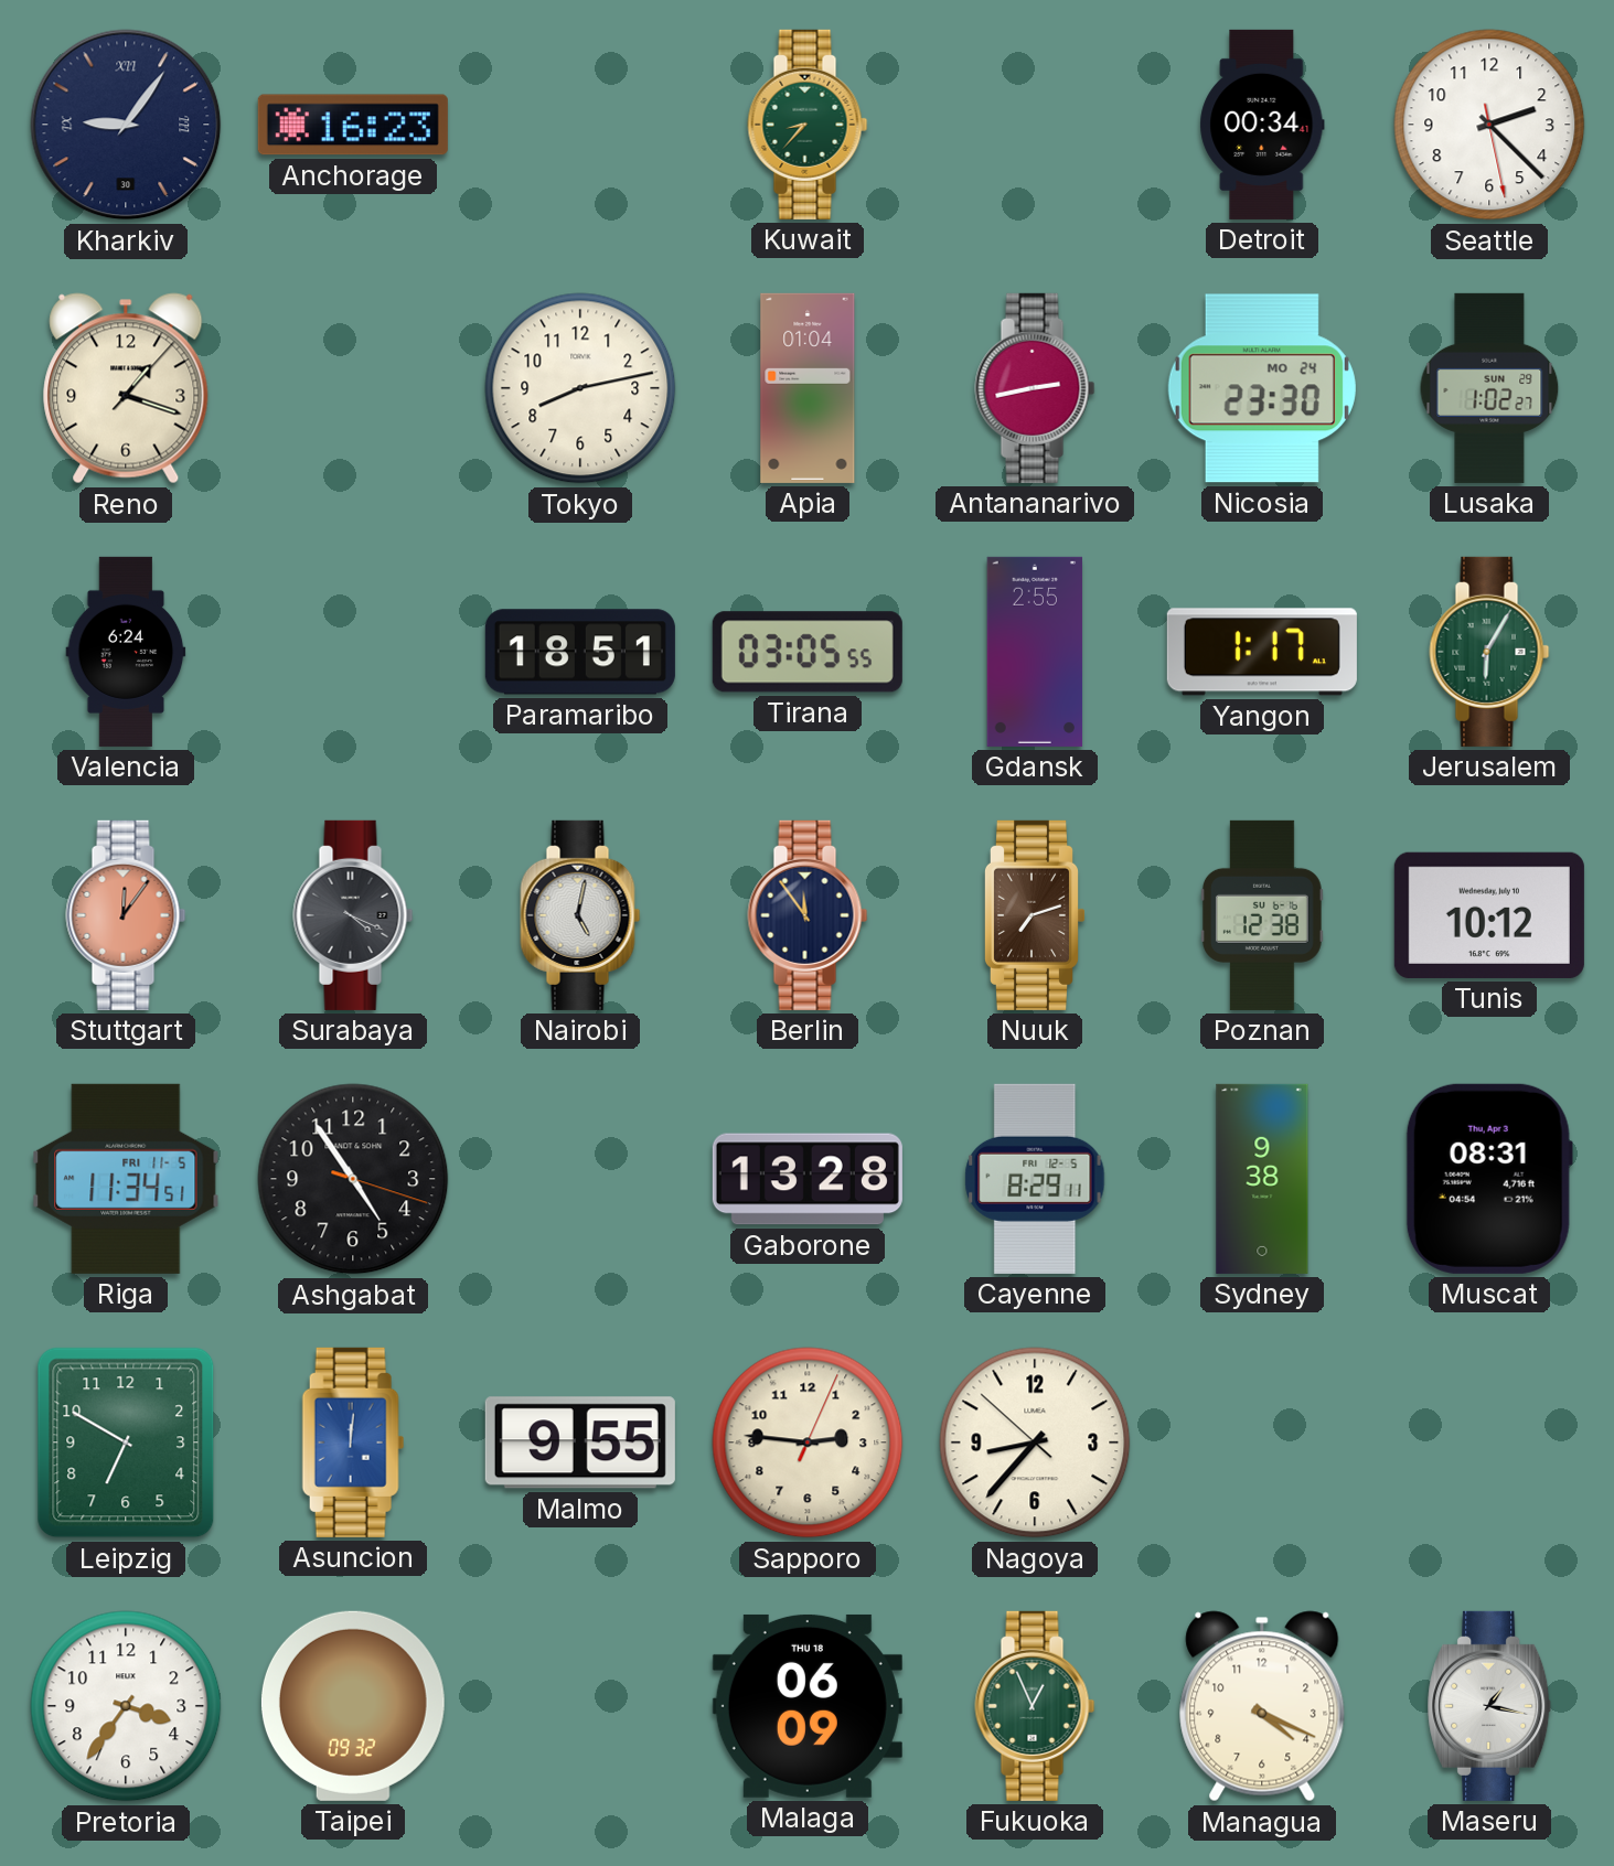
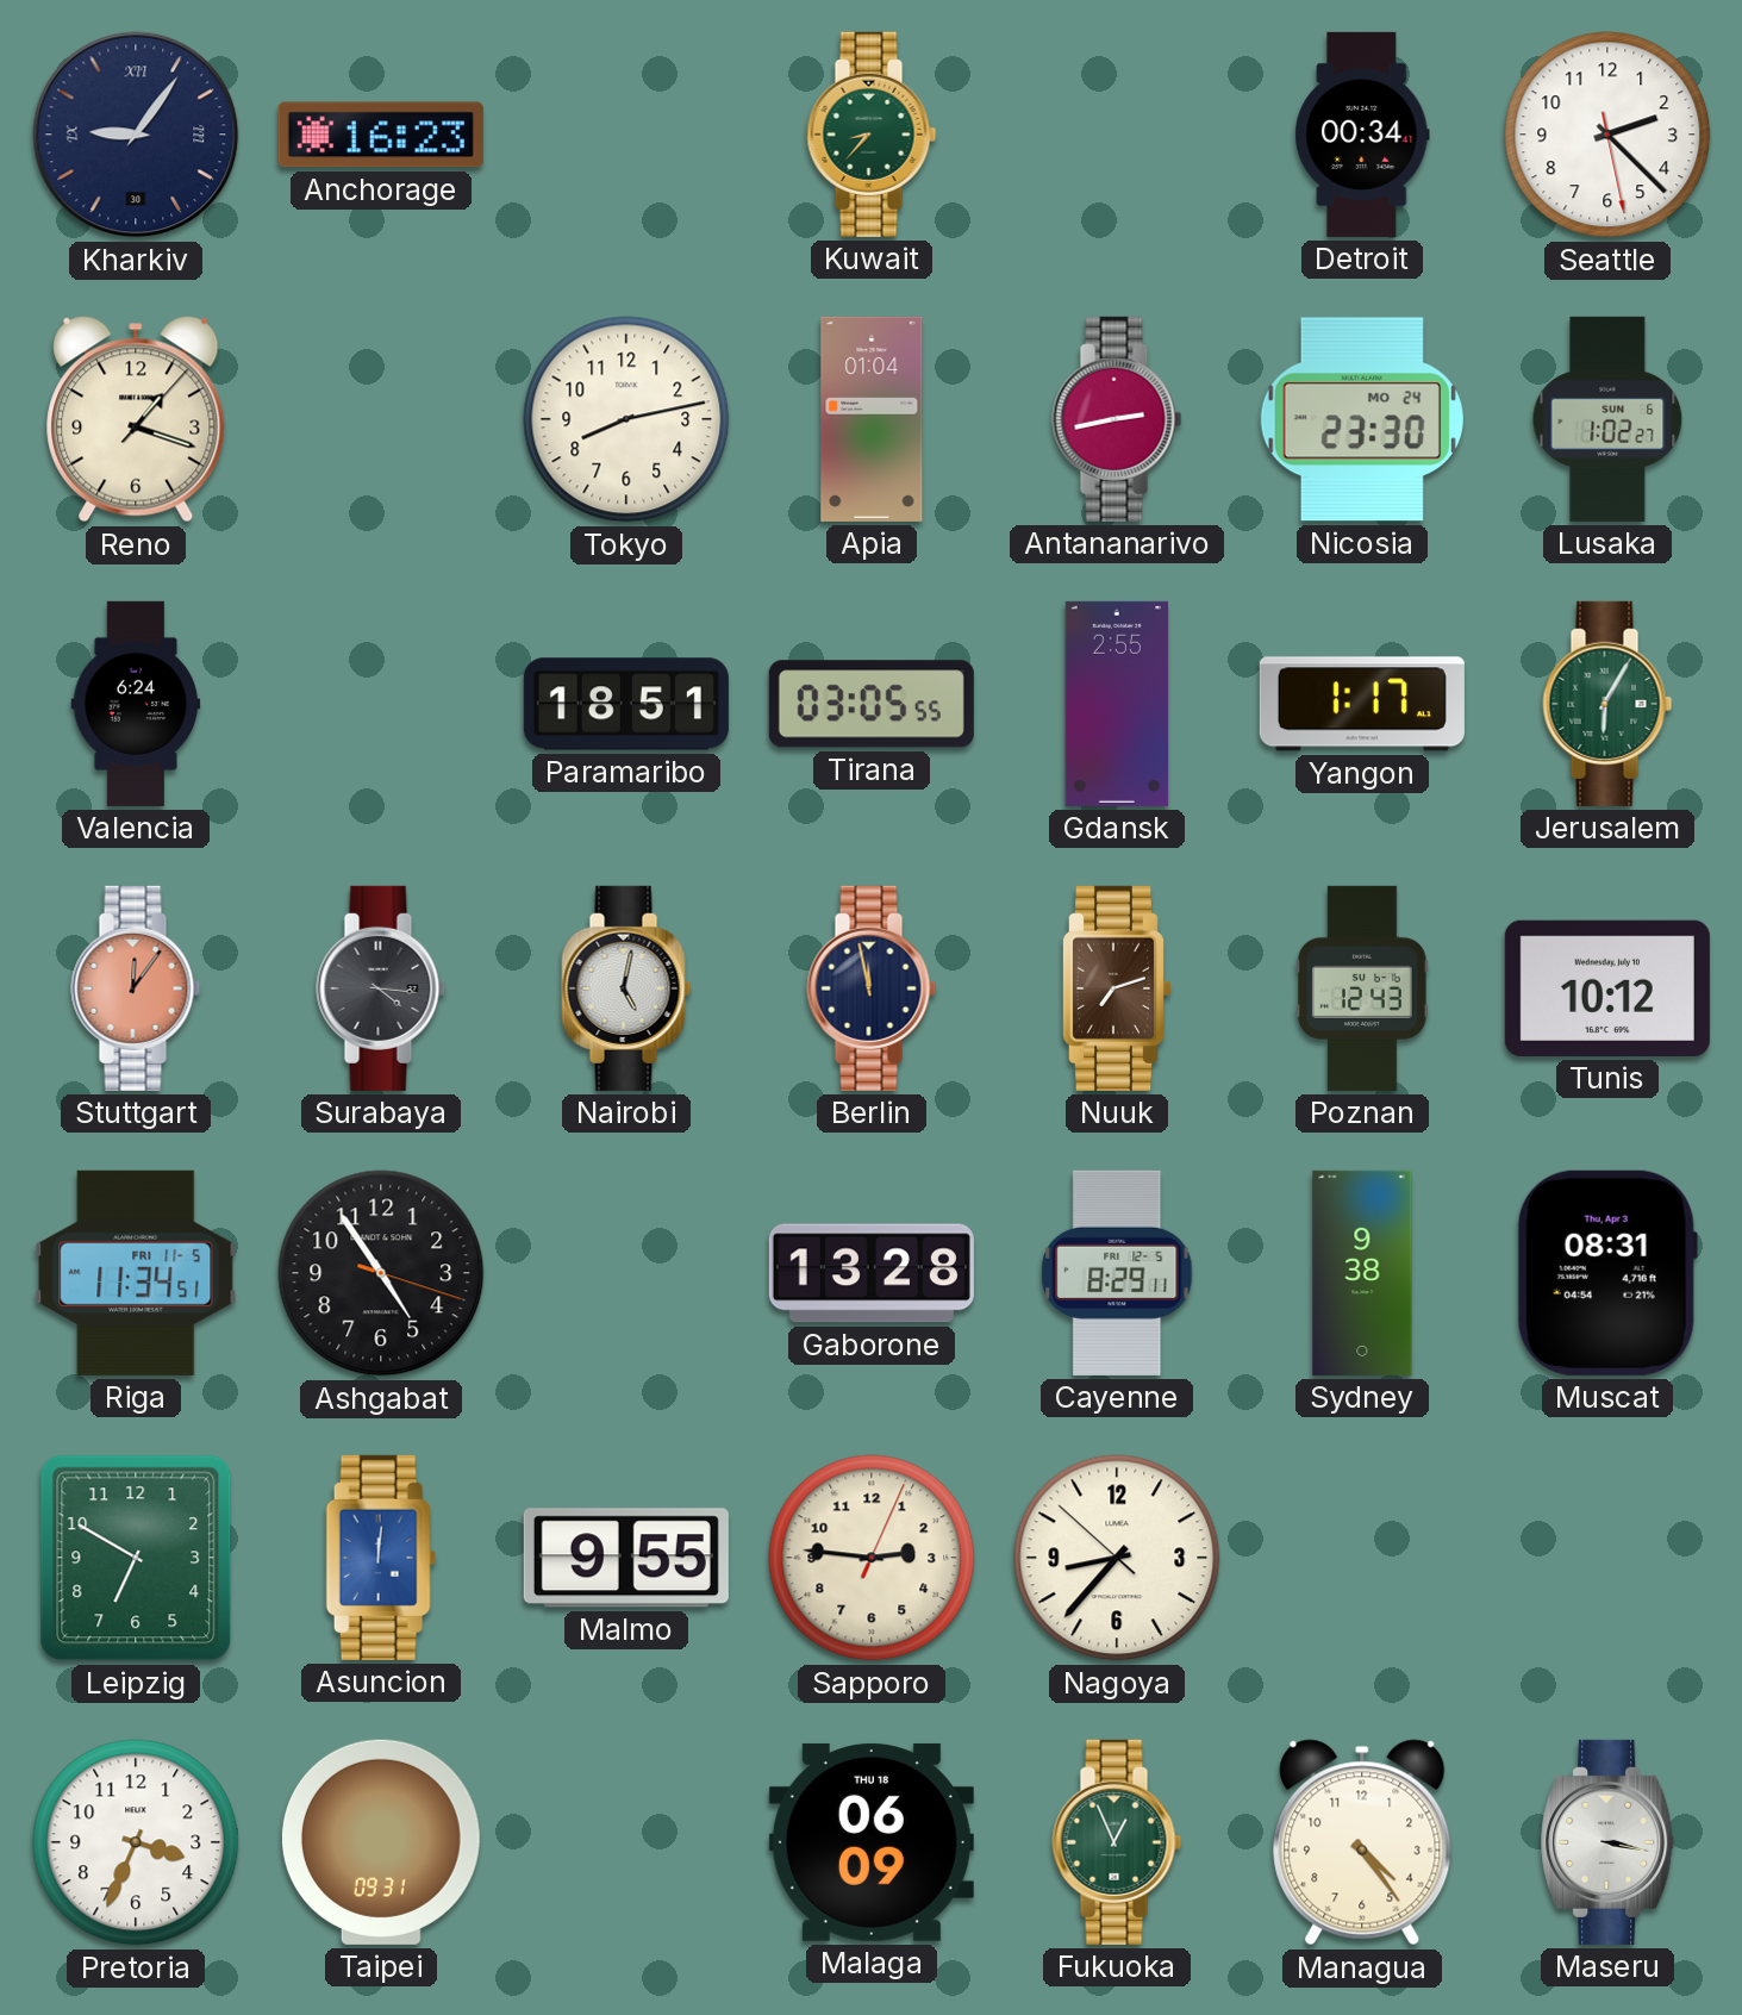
Lusaka date: SUN 29 -> SUN 6
Surabaya: 4:19 -> 4:16
Berlin: 11:54 -> 11:58
Poznan: 12:38 -> 12:43
Pretoria: 3:36 -> 3:34
Taipei: 09:32 -> 09:31
Managua: 4:19 -> 4:24
Maseru: 1:17 -> 3:17
